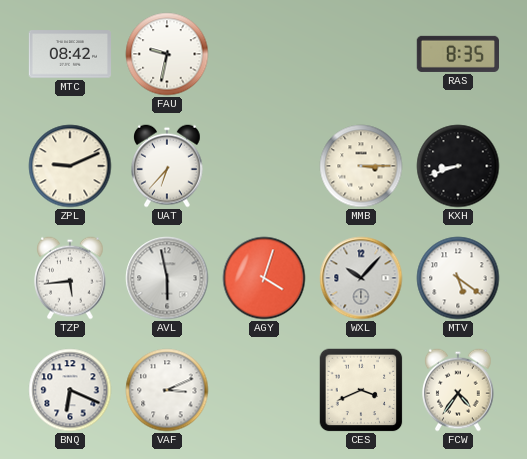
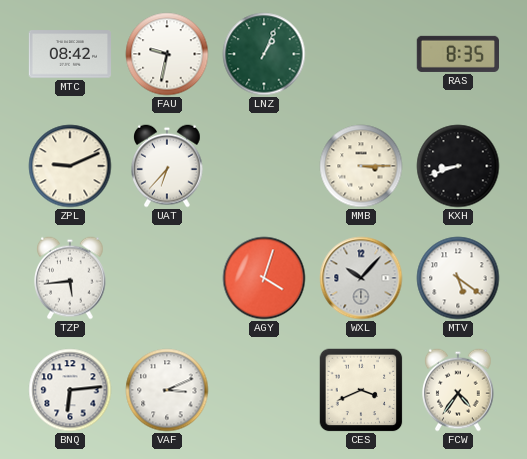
LNZ: none -> 1:04
AVL: 5:58 -> none
BNQ: 6:19 -> 6:14
